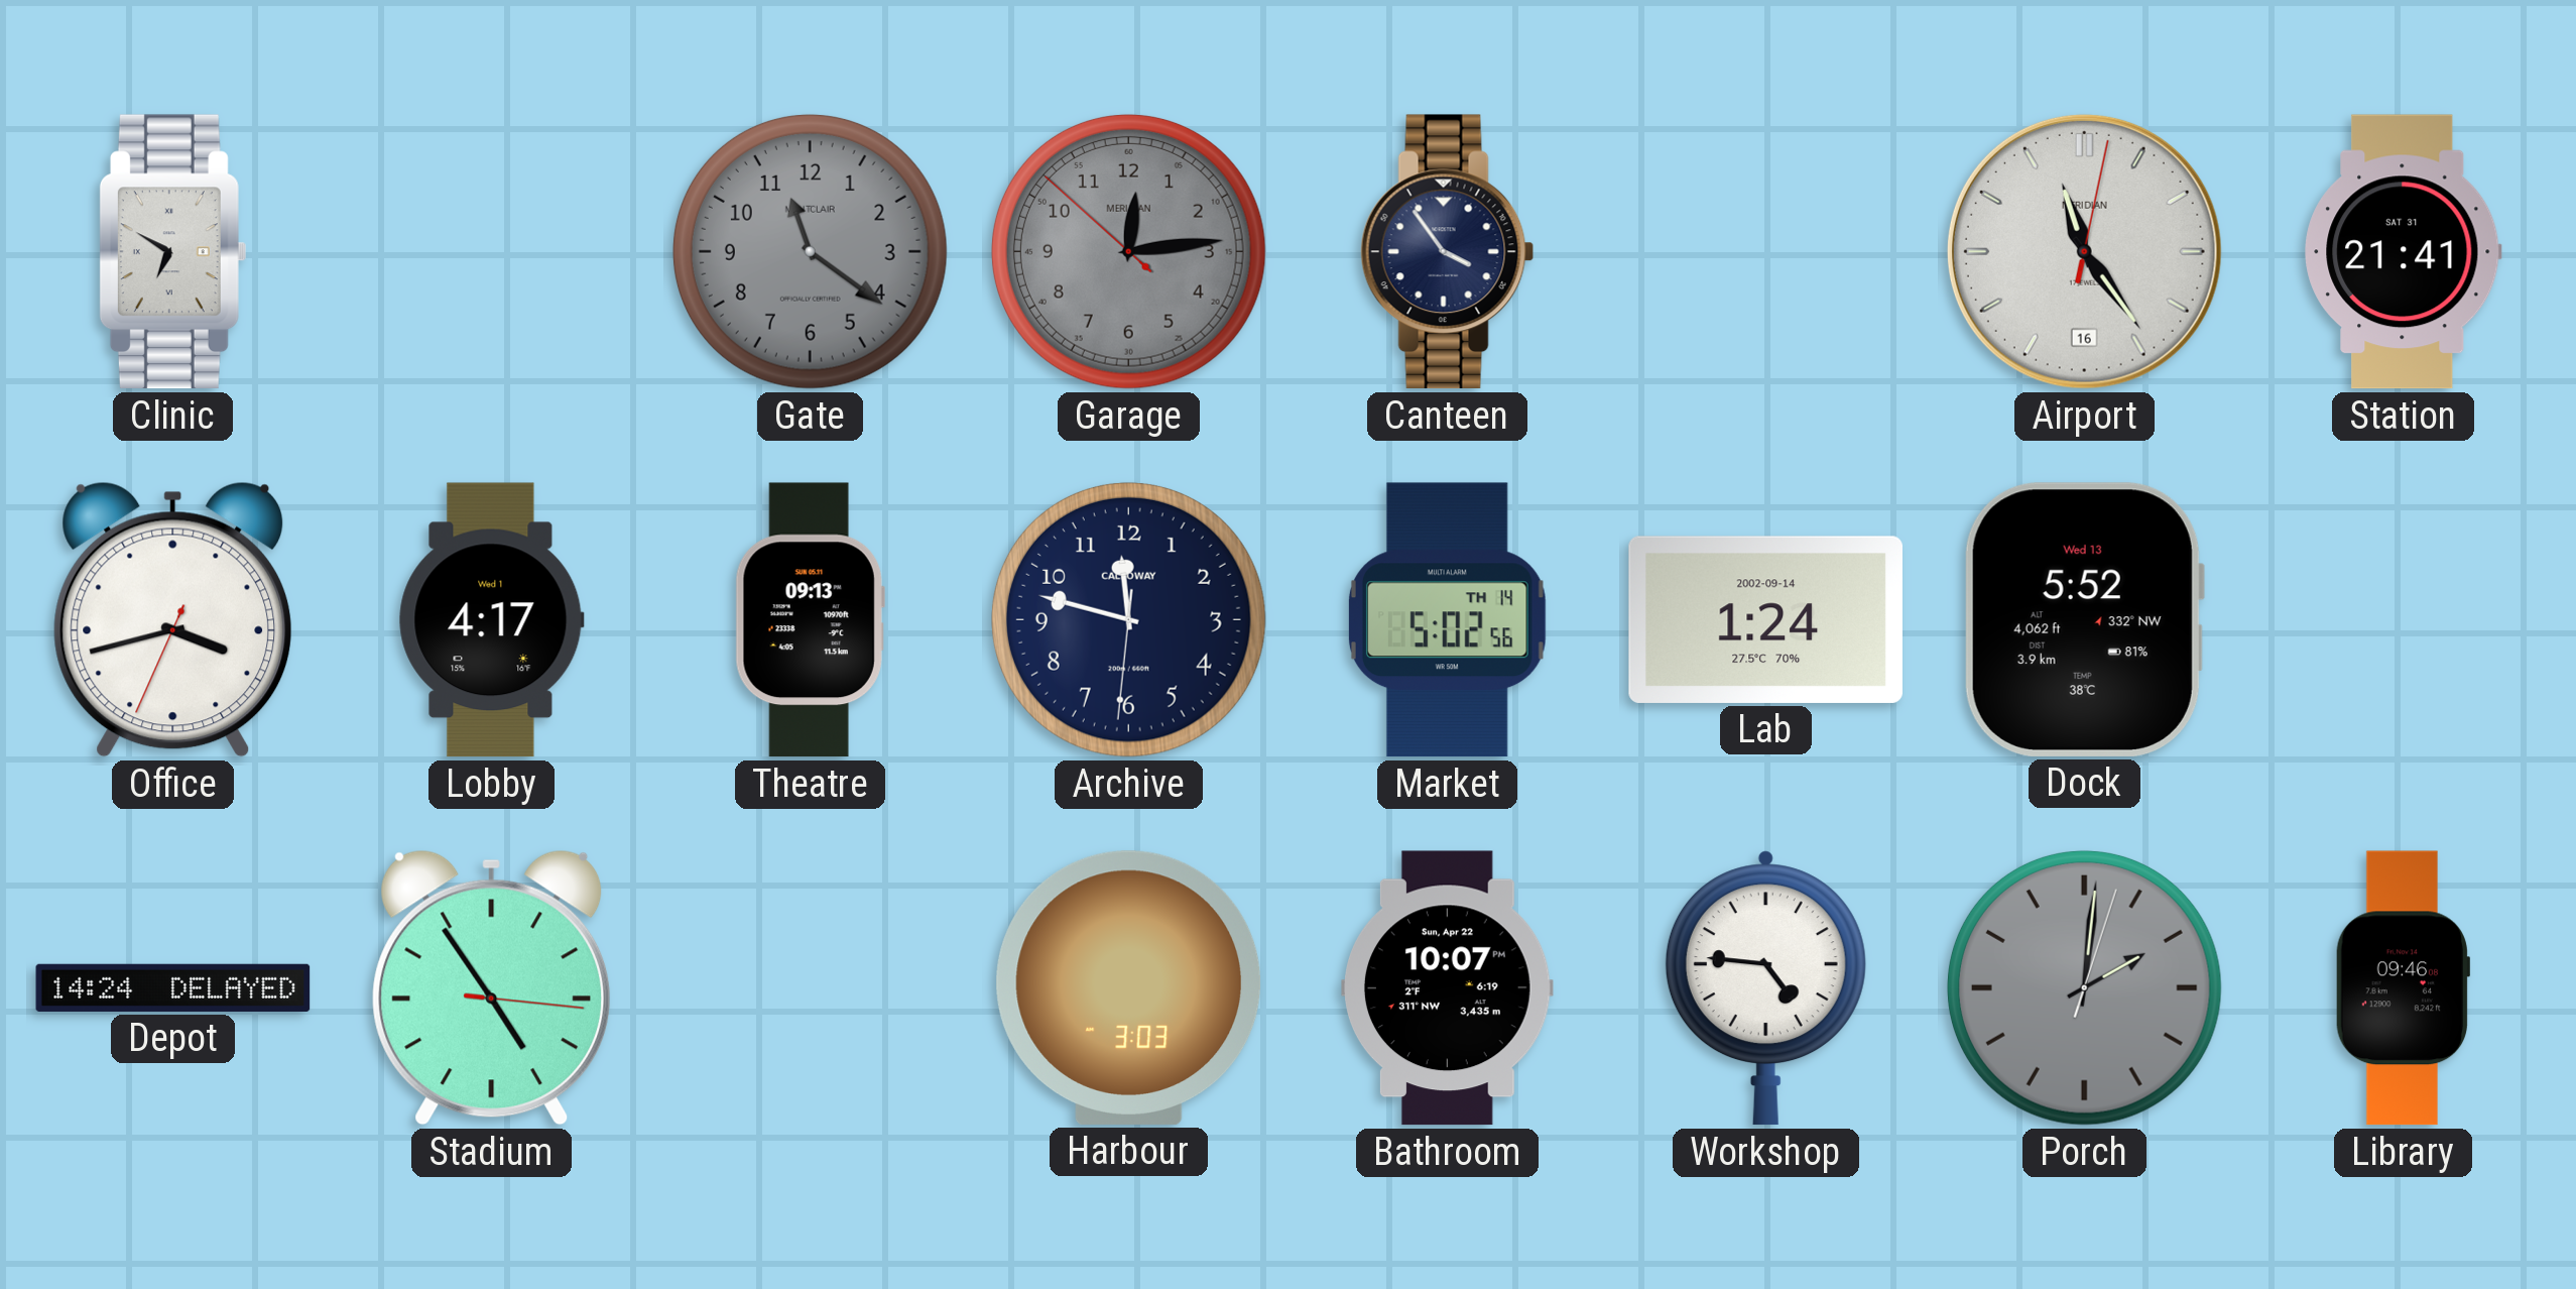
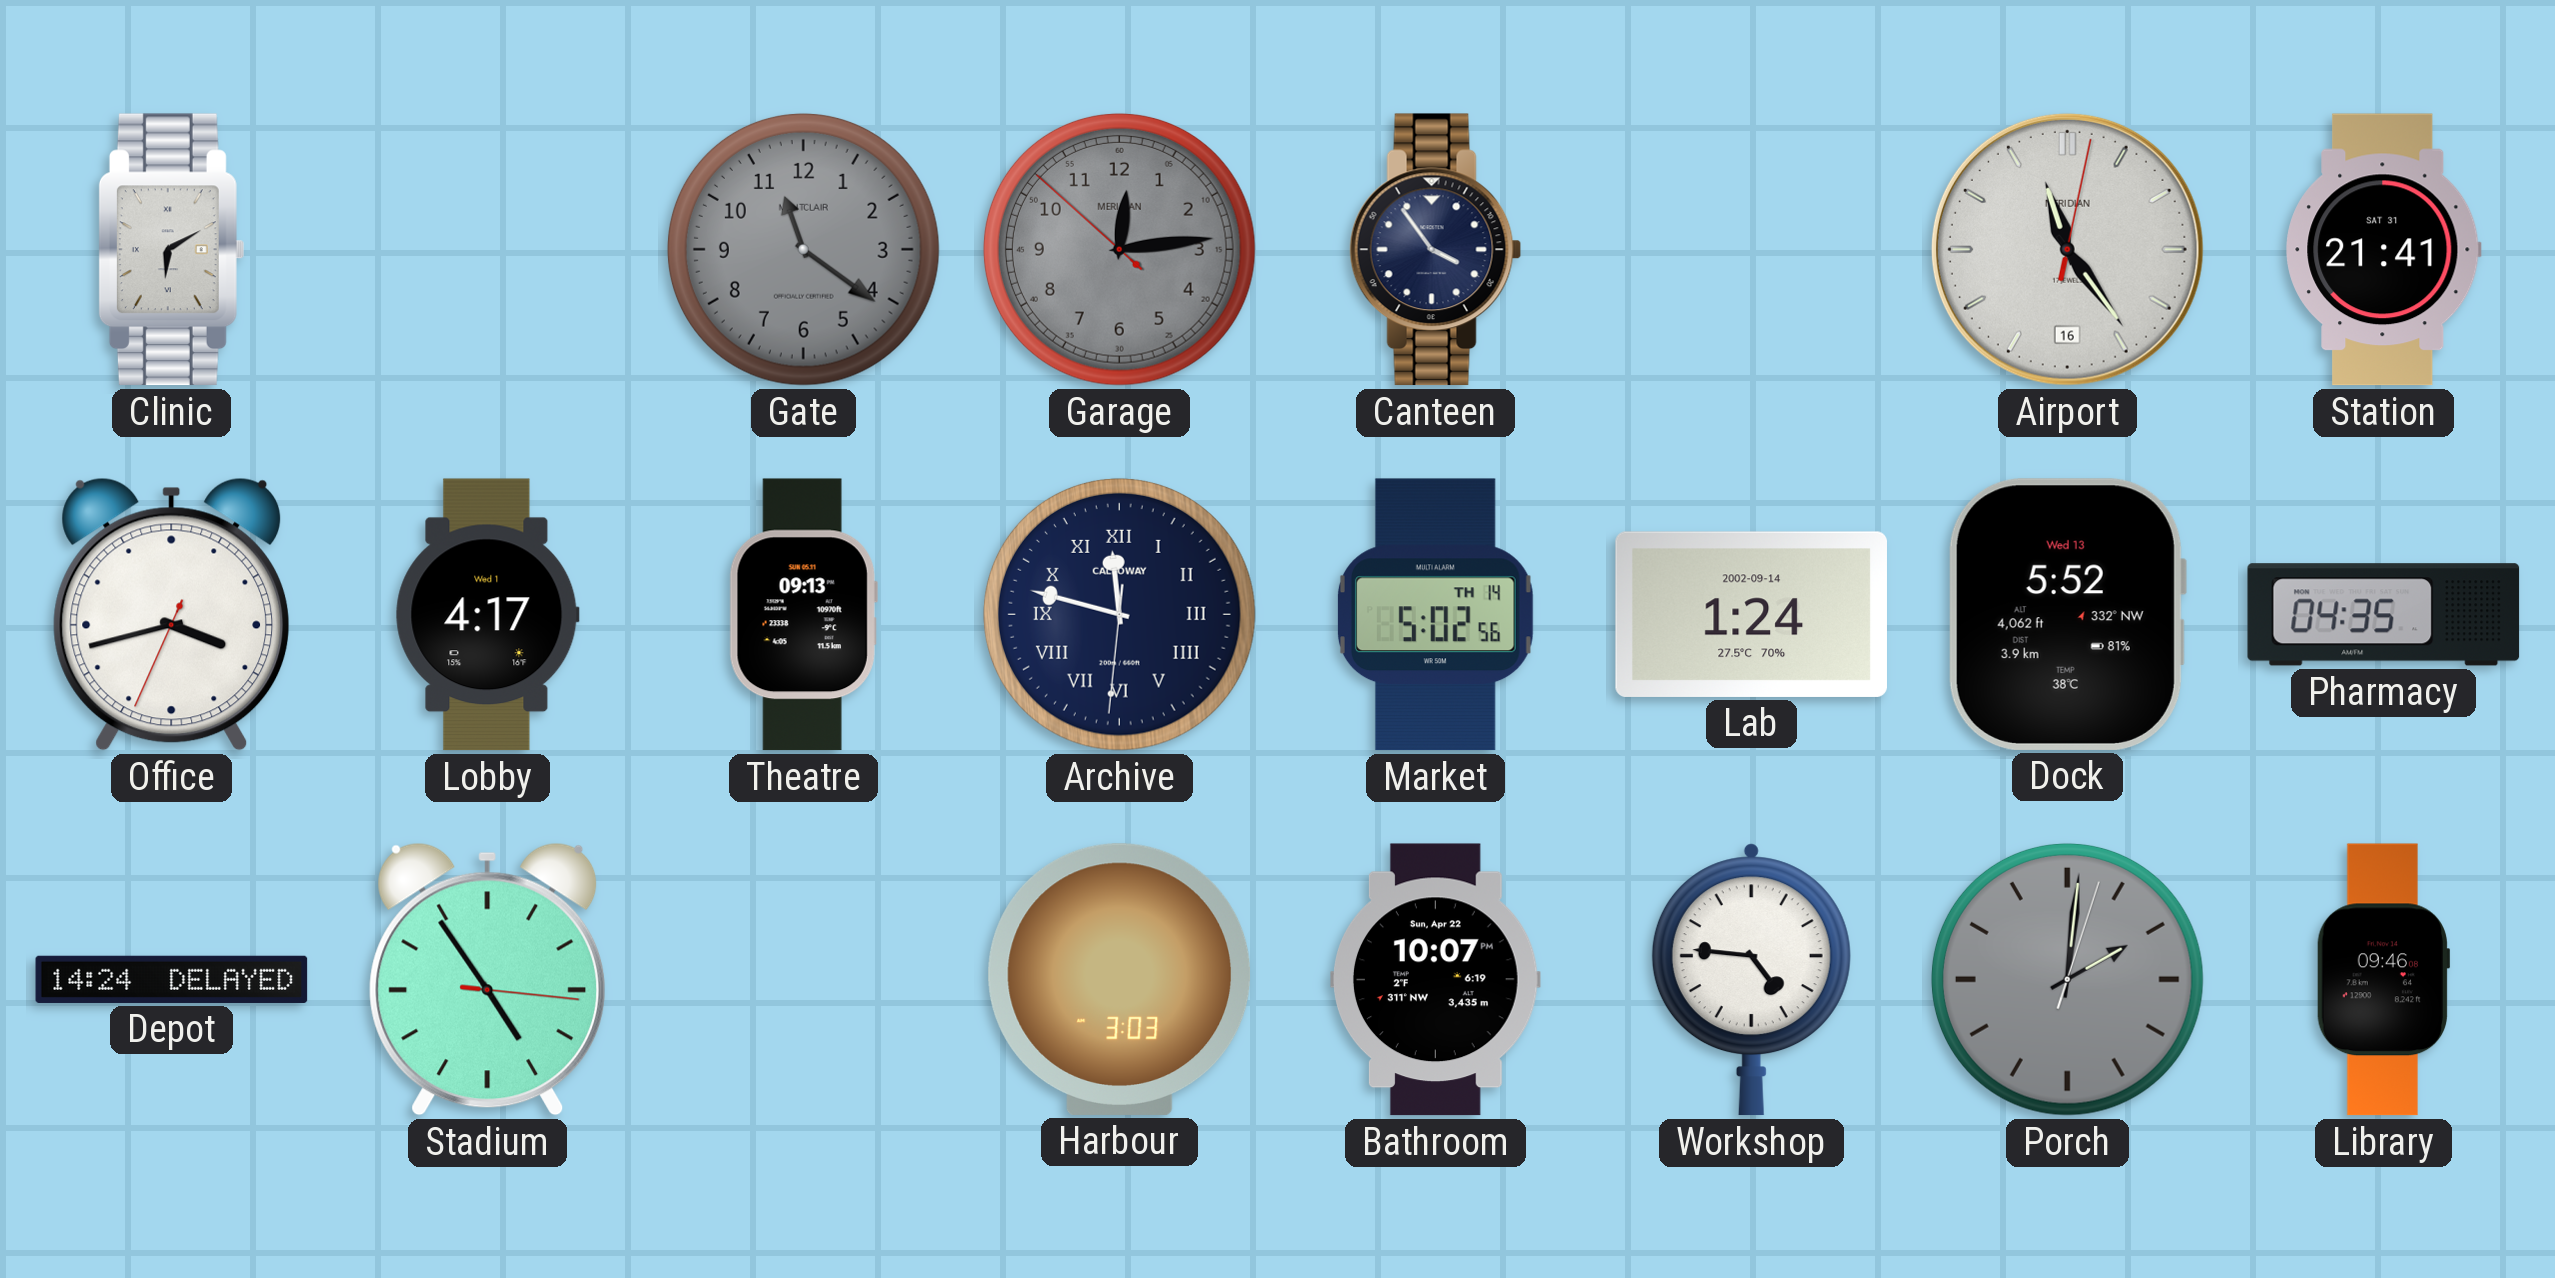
Clinic: 6:50 -> 6:10
Archive numerals: Arabic -> Roman
Pharmacy: none -> 04:35
